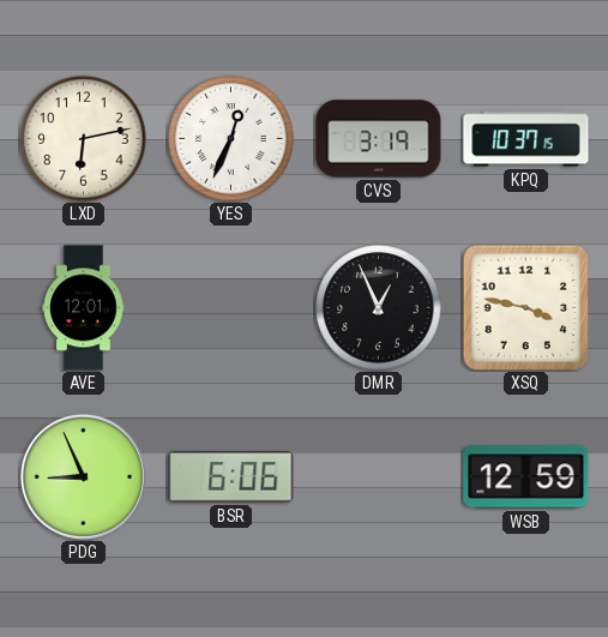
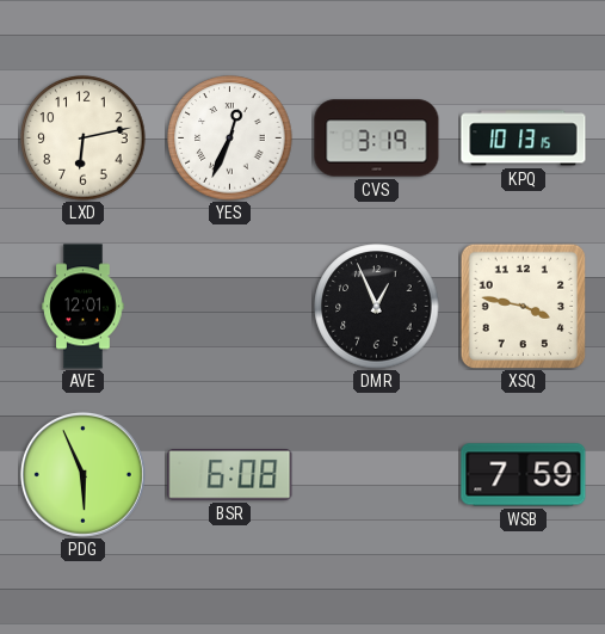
KPQ: 10:37 -> 10:13
PDG: 8:56 -> 5:56
BSR: 6:06 -> 6:08
WSB: 12:59 -> 7:59
